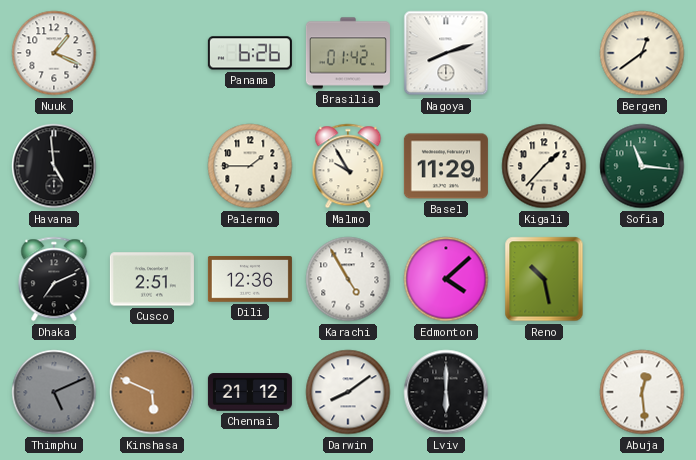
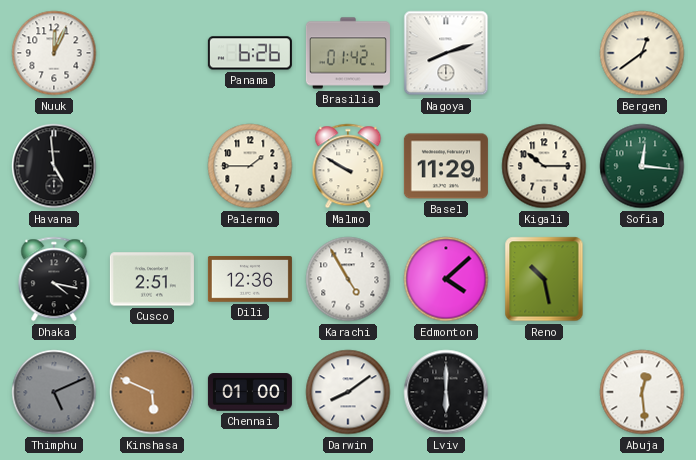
Nuuk: 1:19 -> 12:04
Malmo: 9:55 -> 9:50
Kigali: 1:37 -> 10:15
Sofia: 11:16 -> 12:16
Dhaka: 7:11 -> 4:17
Chennai: 21:12 -> 01:00
